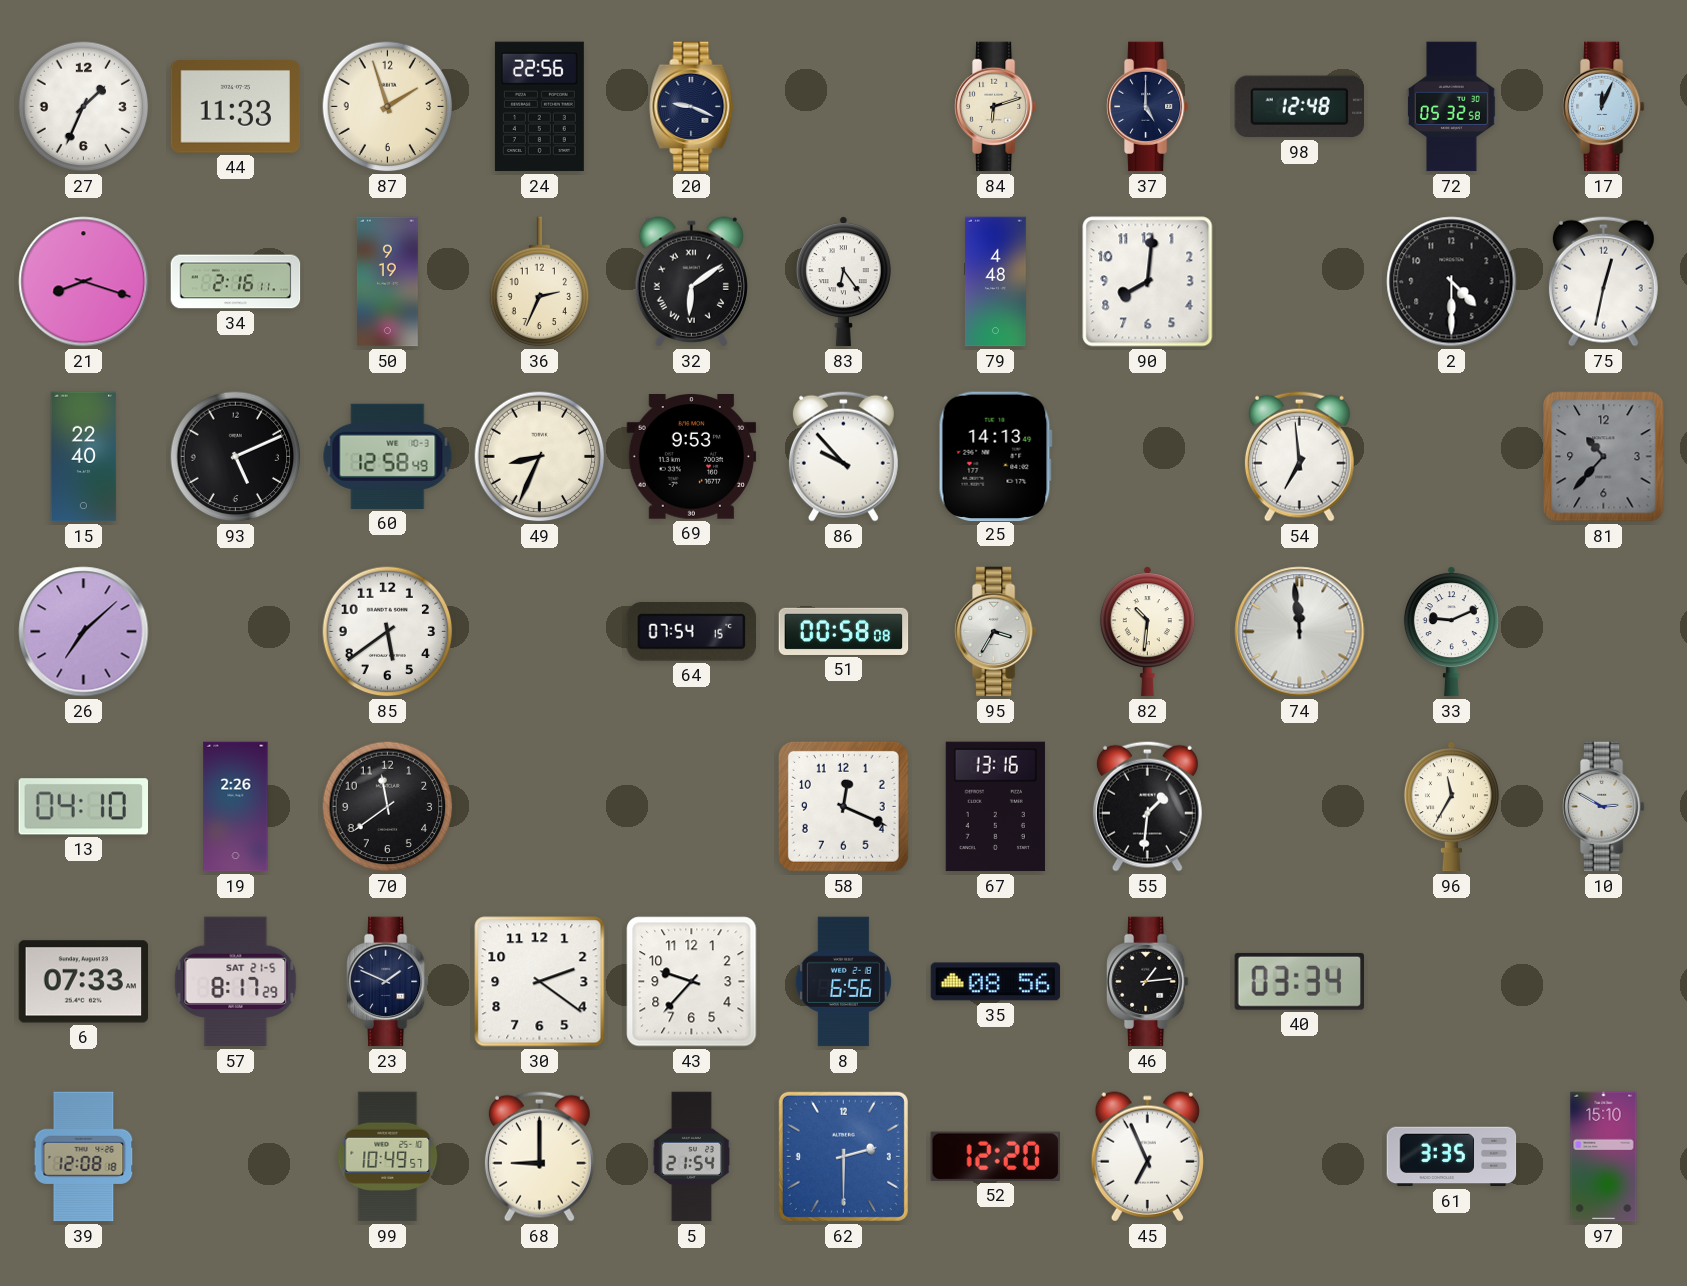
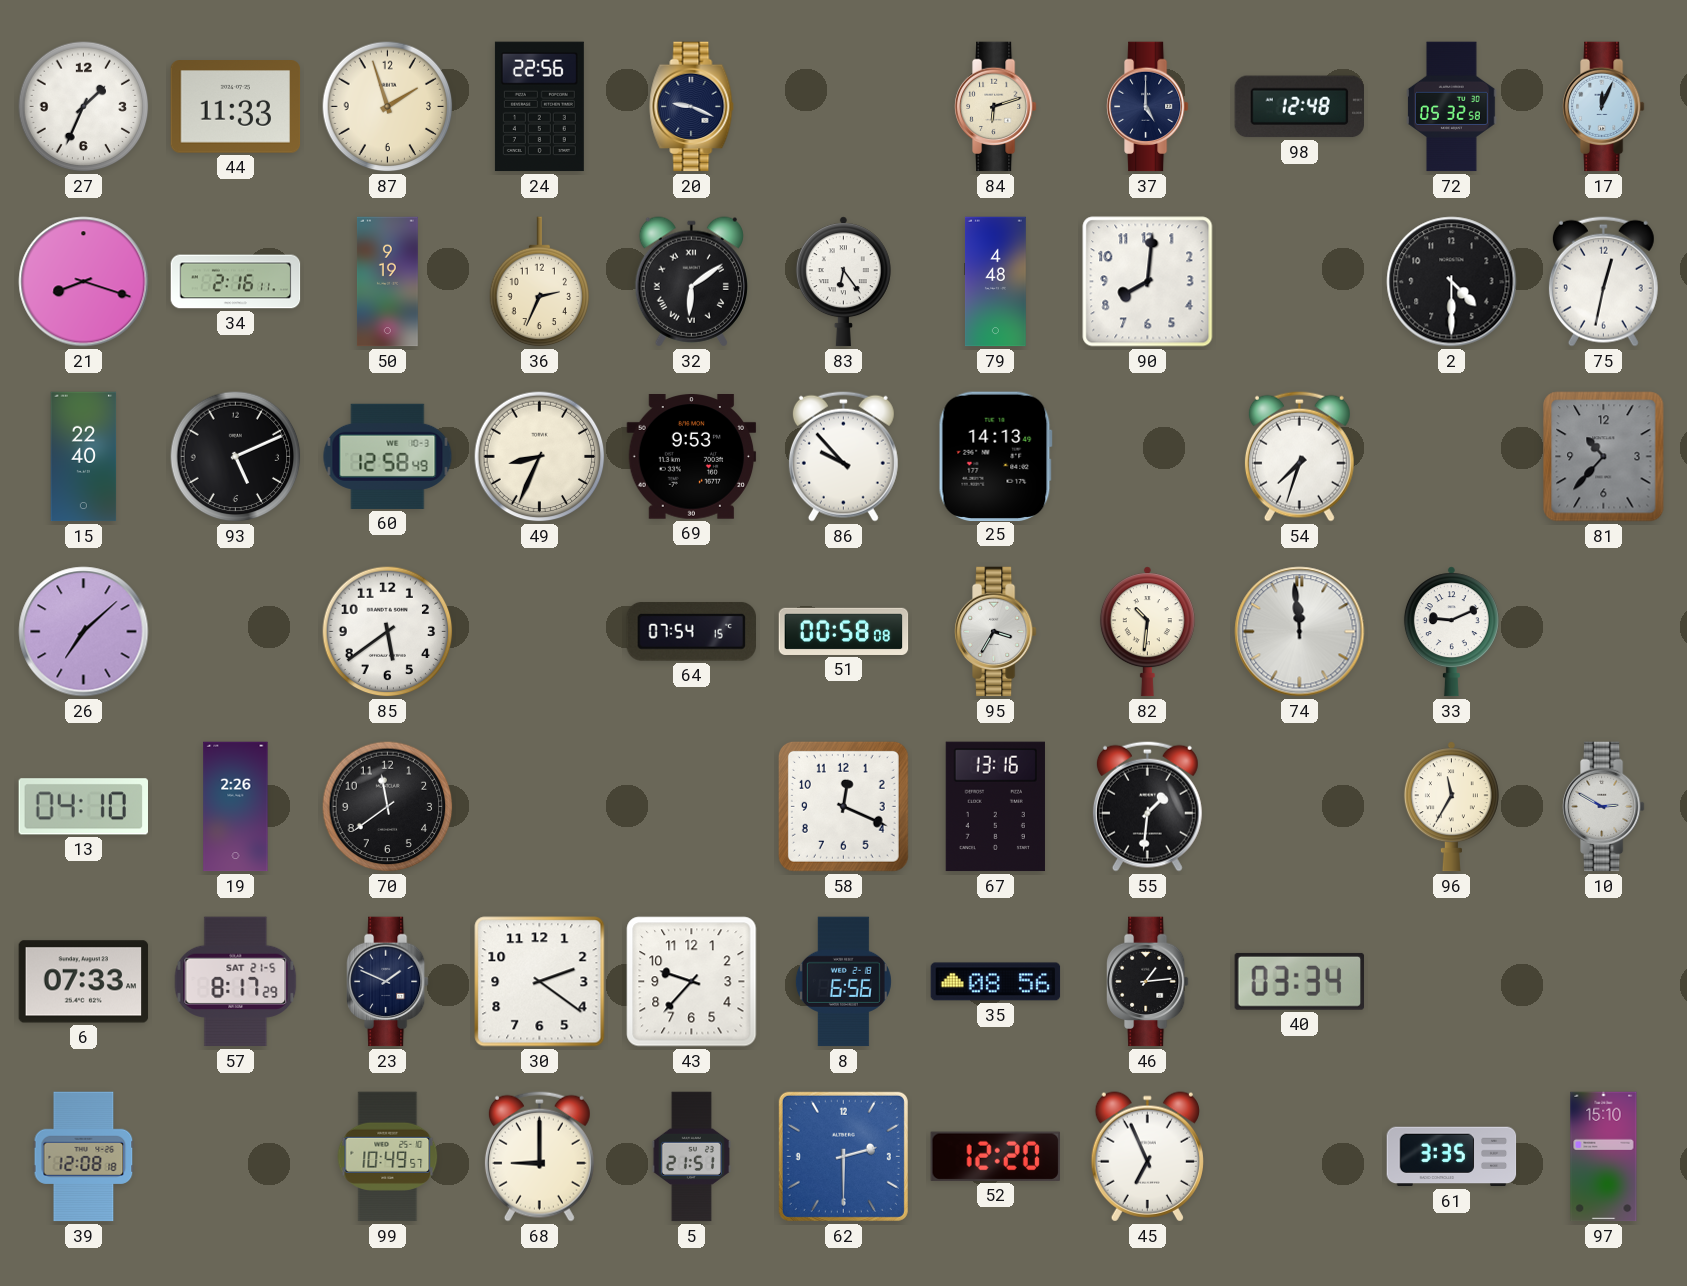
54: 6:59 -> 7:33
5: 21:54 -> 21:51
